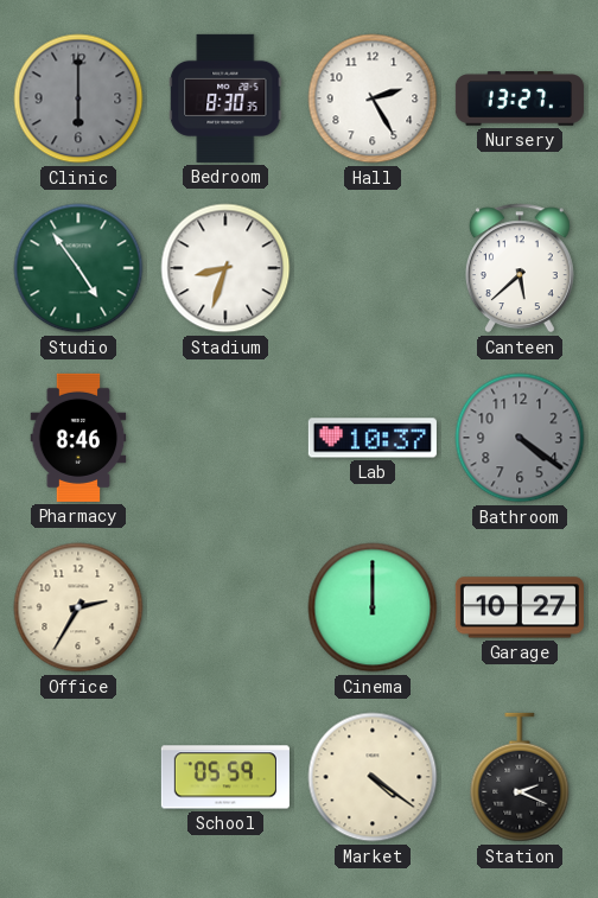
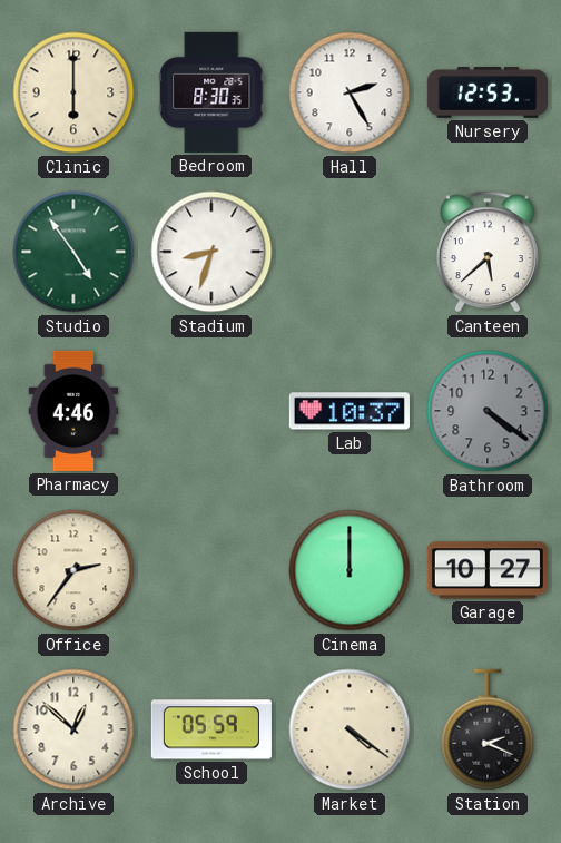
Clinic dial: grey -> cream
Nursery: 13:27 -> 12:53
Pharmacy: 8:46 -> 4:46
Office: 2:35 -> 2:36
Archive: none -> 12:52
